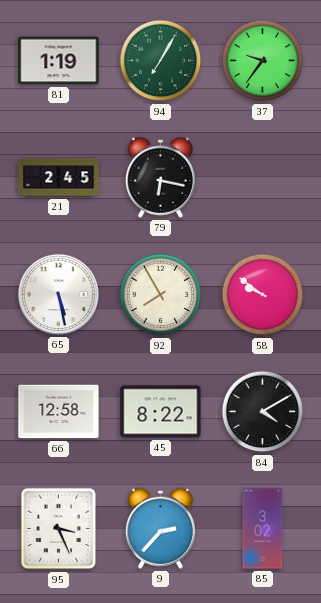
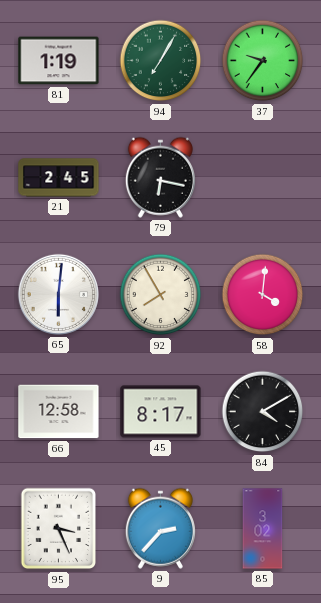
65: 5:28 -> 6:01
58: 9:51 -> 4:01
45: 8:22 -> 8:17
